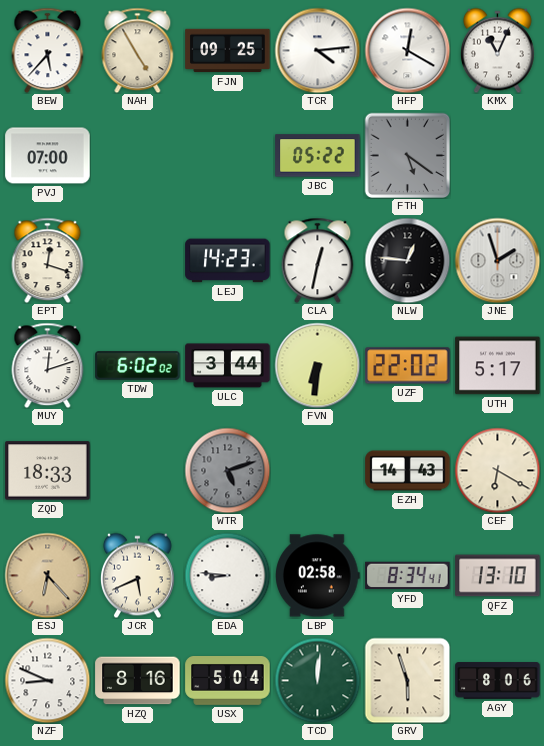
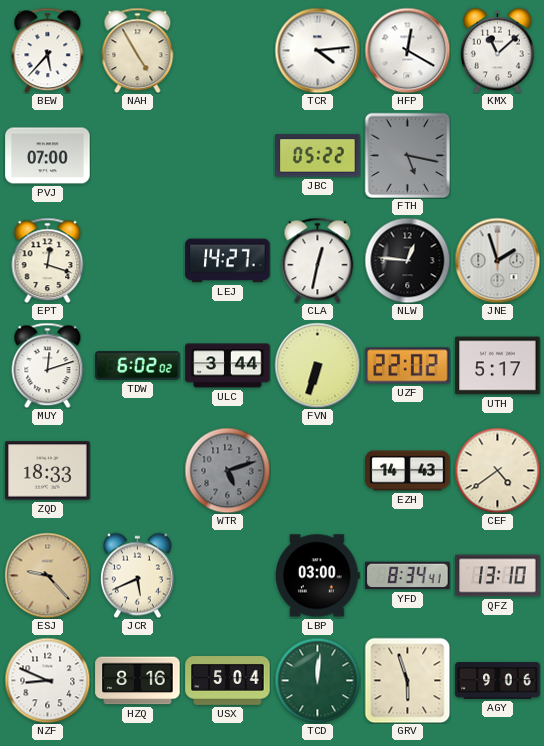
FJN: 09:25 -> none
KMX: 11:04 -> 11:08
FTH: 5:21 -> 5:17
LEJ: 14:23 -> 14:27
FVN: 6:31 -> 6:33
CEF: 6:20 -> 4:39
ESJ: 6:23 -> 9:23
EDA: 8:46 -> none
LBP: 02:58 -> 03:00
AGY: 8:06 -> 9:06
